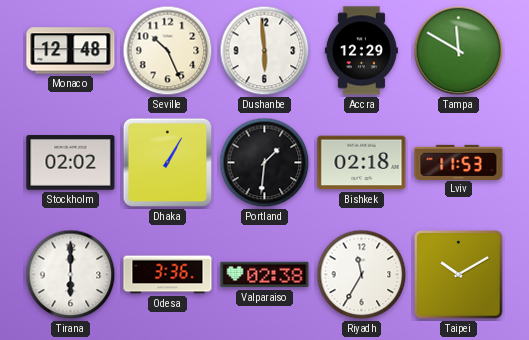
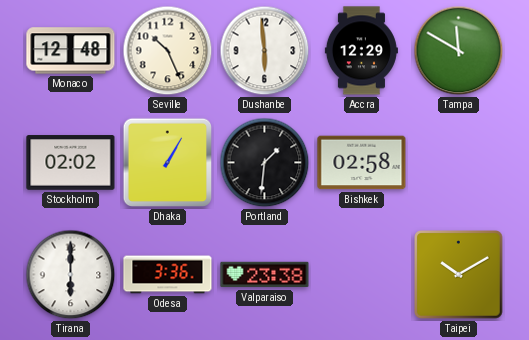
Bishkek: 02:18 -> 02:58
Lviv: 11:53 -> none
Valparaiso: 02:38 -> 23:38
Riyadh: 11:35 -> none
